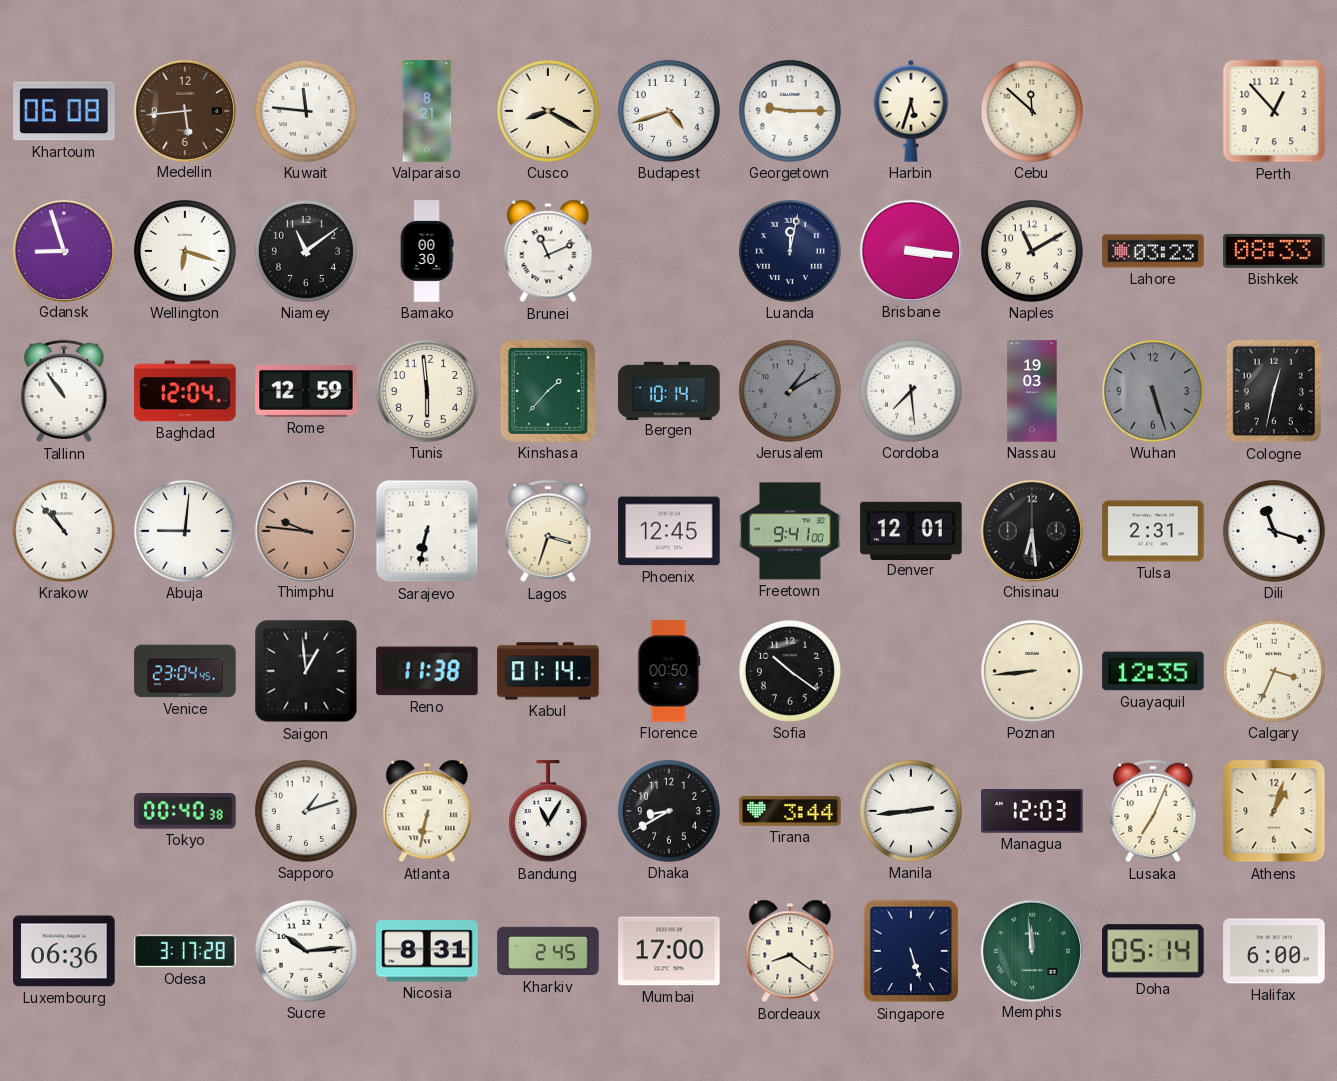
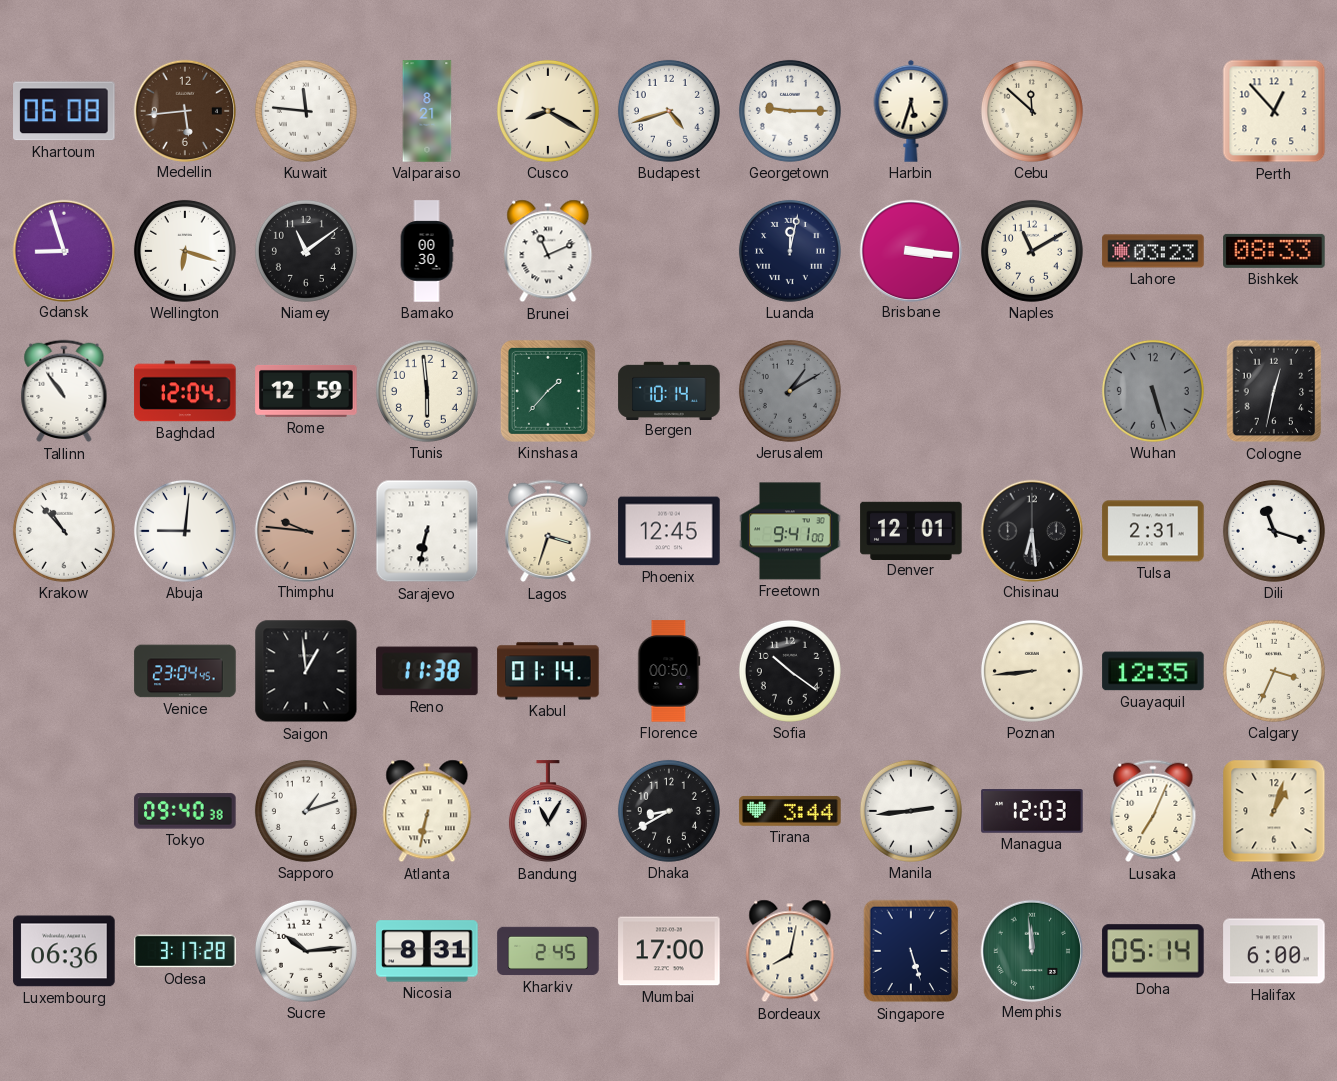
Cordoba: 7:29 -> none
Nassau: 19:03 -> none
Tokyo: 00:40 -> 09:40
Bordeaux: 8:21 -> 8:02
